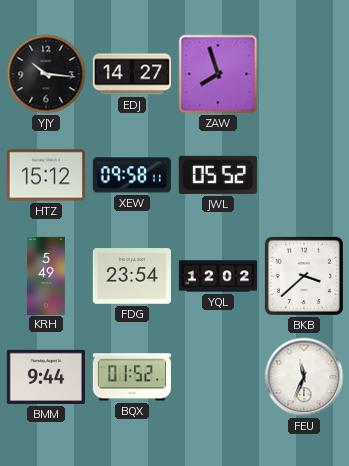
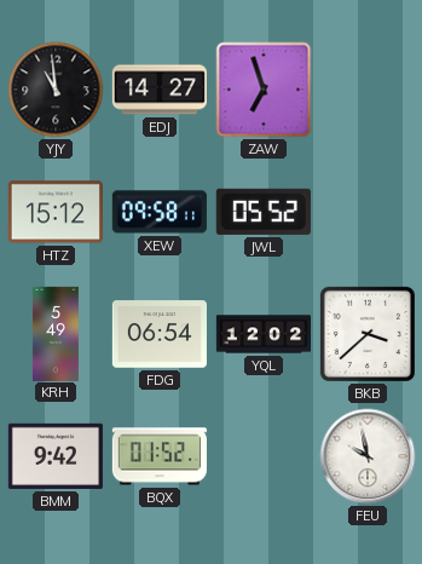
YJY: 10:16 -> 10:59
ZAW: 7:57 -> 6:57
FDG: 23:54 -> 06:54
BMM: 9:44 -> 9:42
FEU: 11:34 -> 9:58
